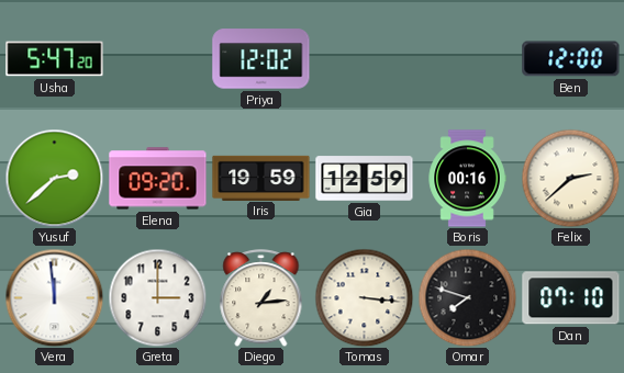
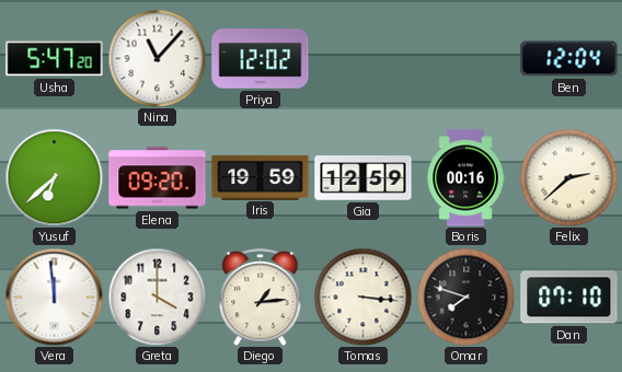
Nina: none -> 11:07
Ben: 12:00 -> 12:04
Yusuf: 2:38 -> 6:38
Greta: 3:00 -> 4:00
